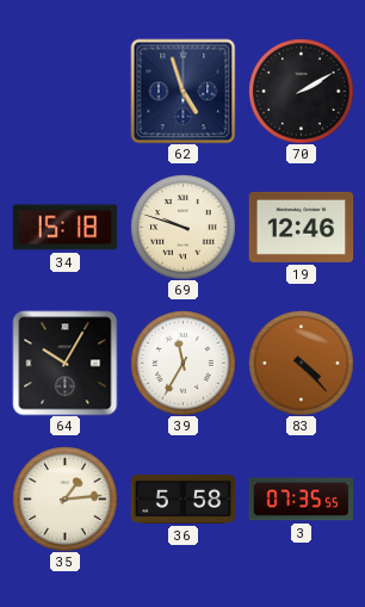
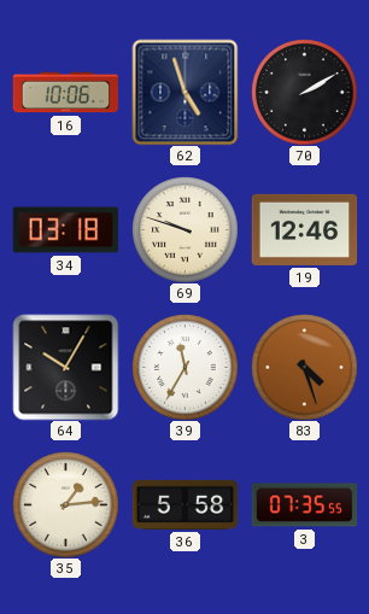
16: none -> 10:06
34: 15:18 -> 03:18
83: 4:23 -> 4:27
